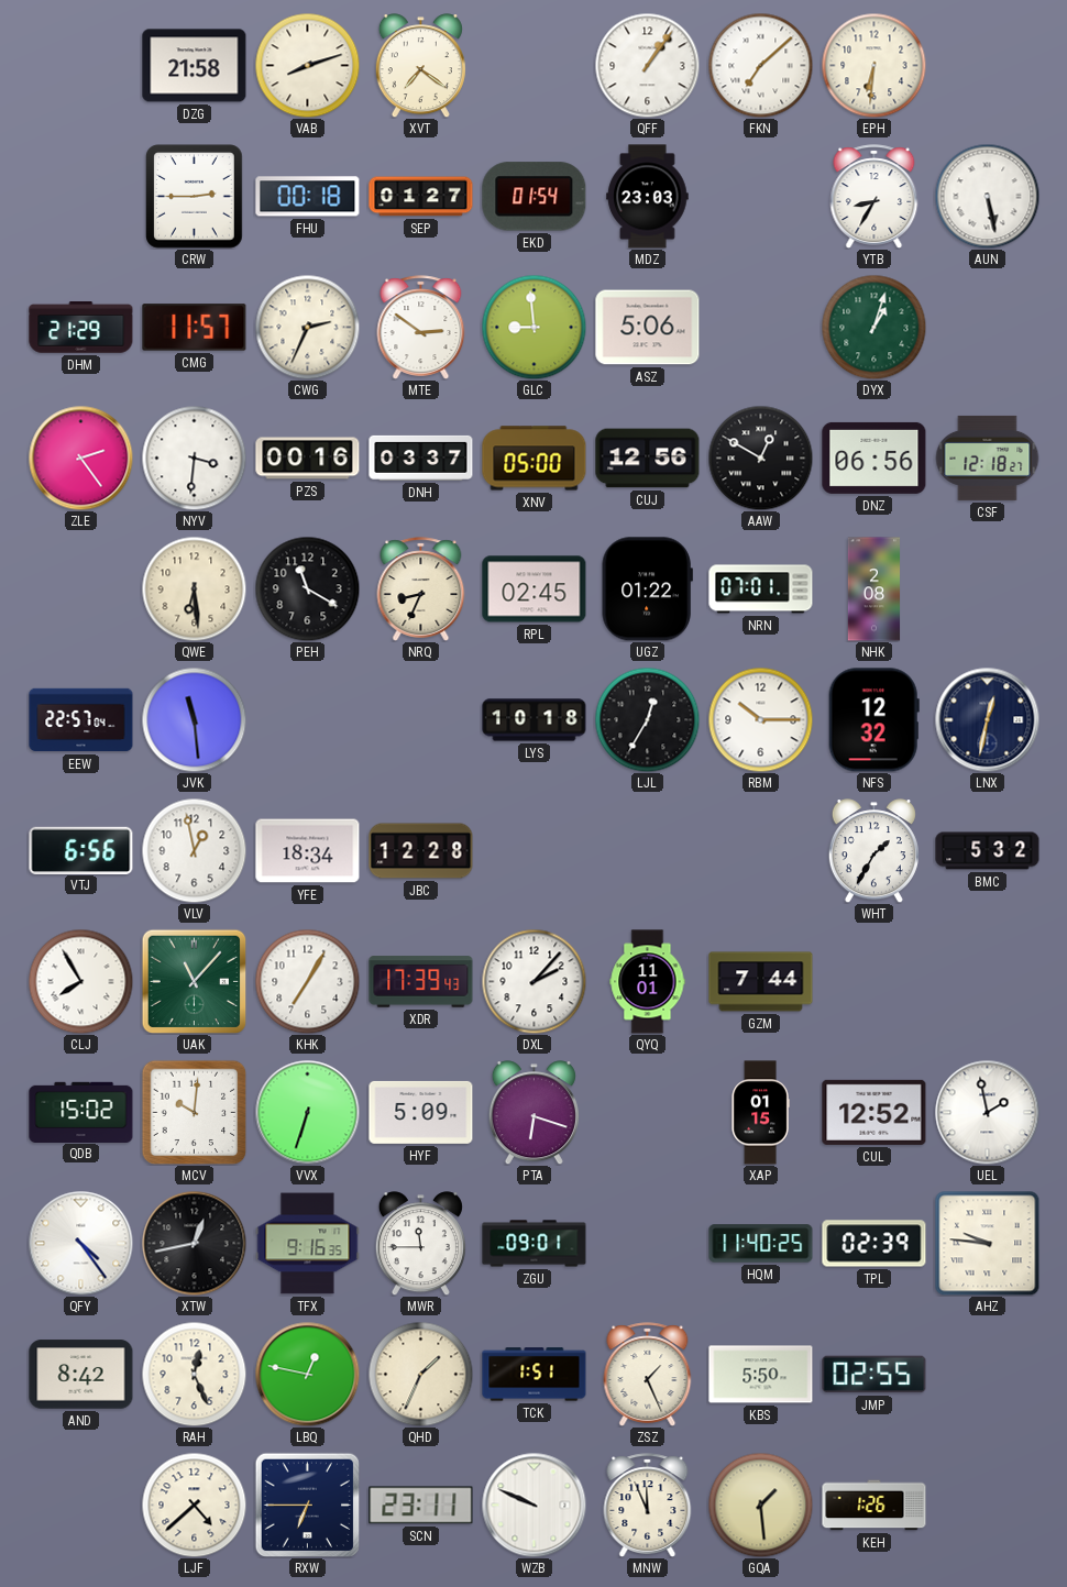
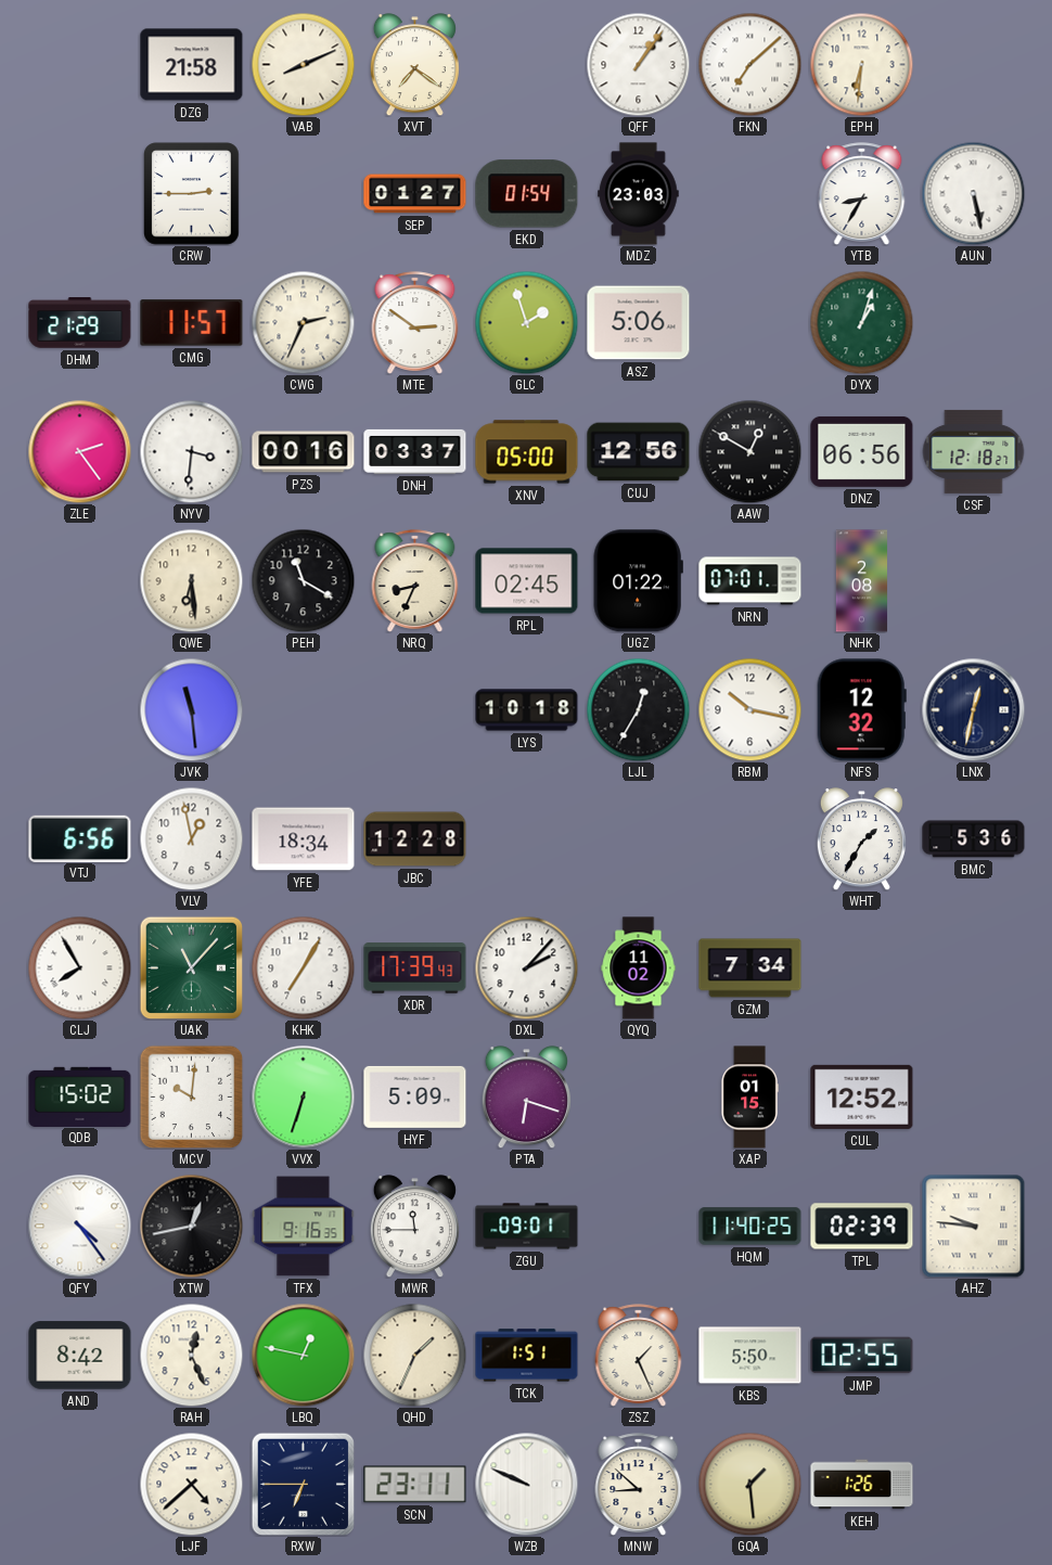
VAB: 8:12 -> 8:11
FHU: 00:18 -> none
GLC: 8:59 -> 1:57
EEW: 22:57 -> none
RBM: 10:15 -> 10:17
BMC: 5:32 -> 5:36
QYQ: 11:01 -> 11:02
GZM: 7:44 -> 7:34
UEL: 1:58 -> none
MNW: 11:56 -> 8:52
